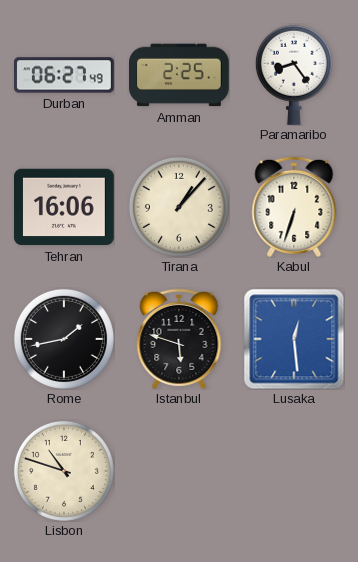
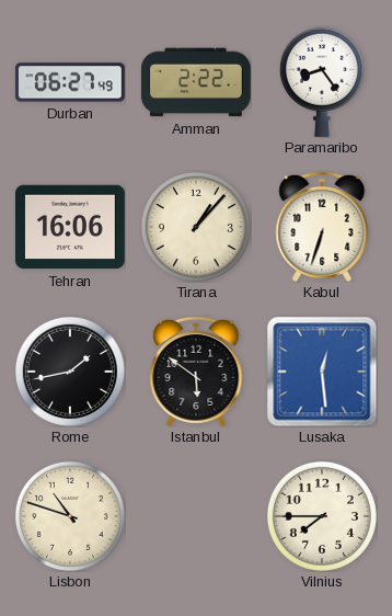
Amman: 2:25 -> 2:22
Istanbul: 5:48 -> 5:51
Vilnius: none -> 7:45
